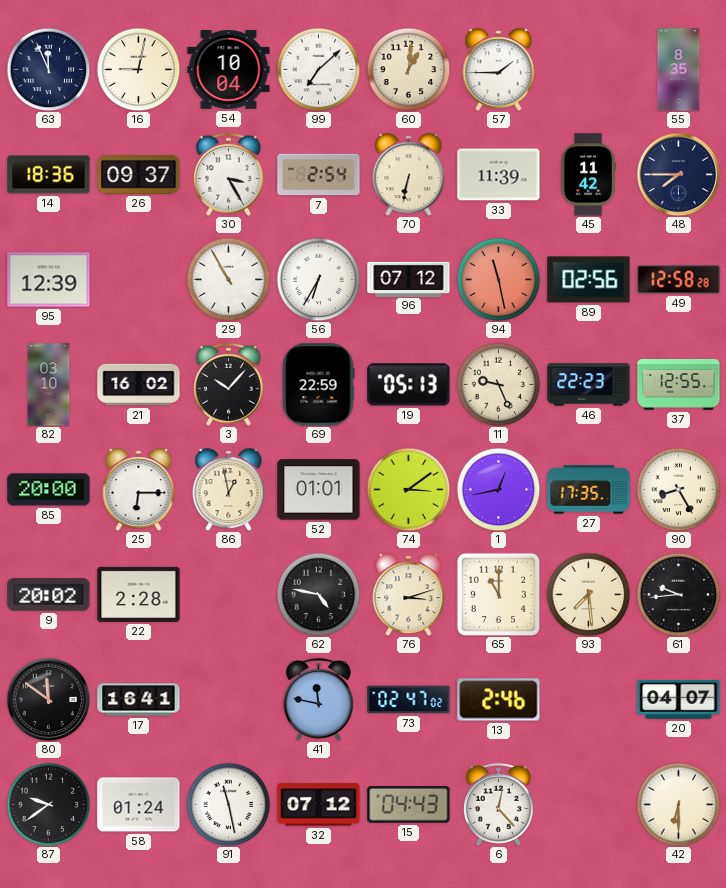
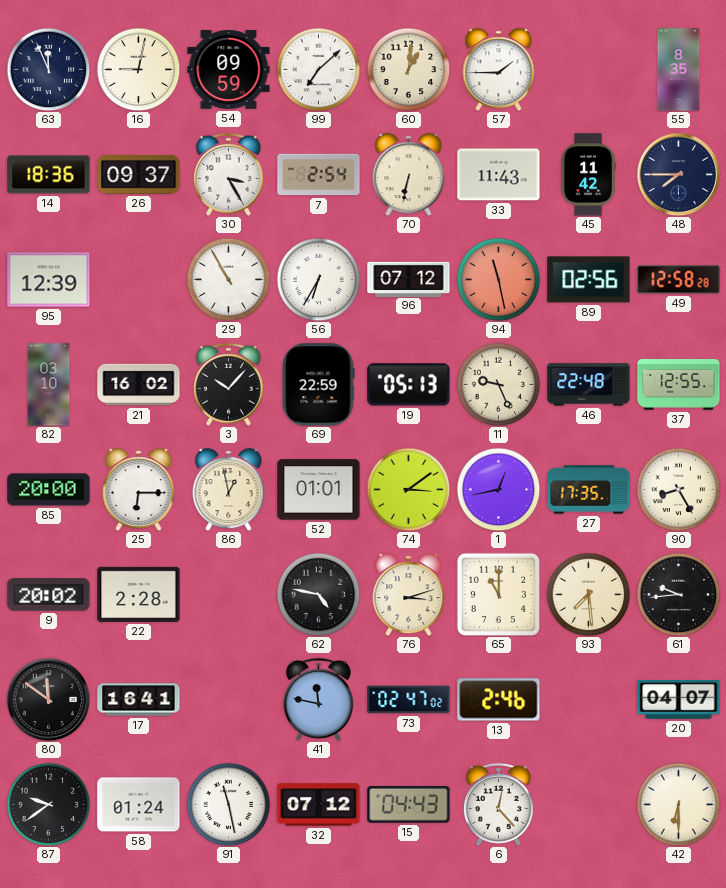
54: 10:04 -> 09:59
33: 11:39 -> 11:43
46: 22:23 -> 22:48
